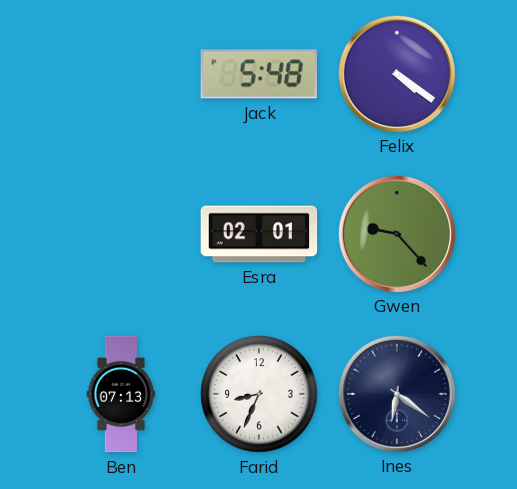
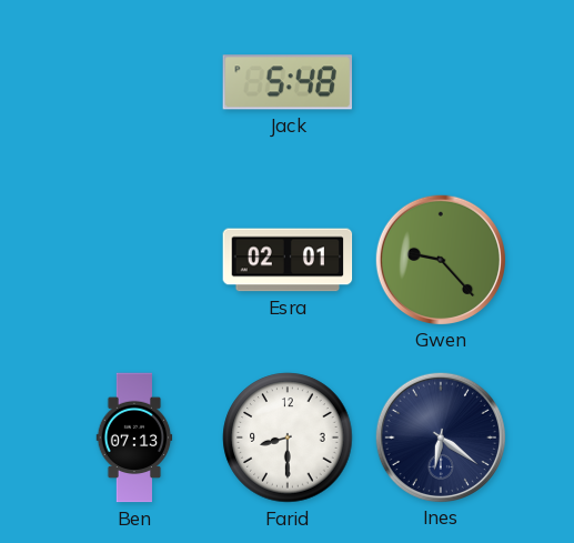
Felix: 4:21 -> none
Farid: 8:34 -> 8:30
